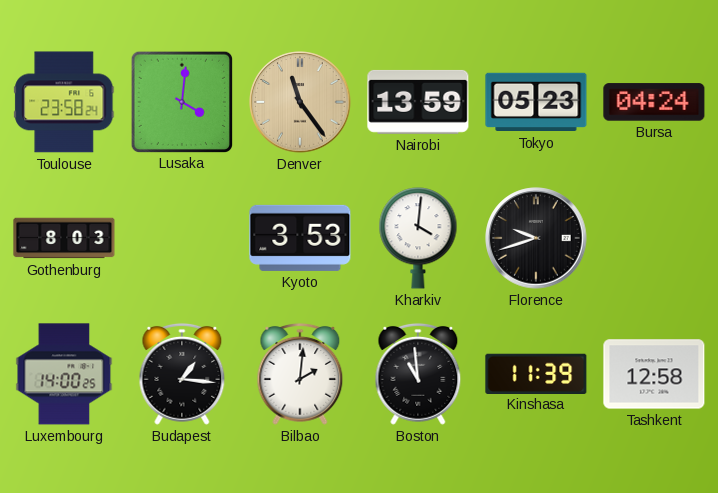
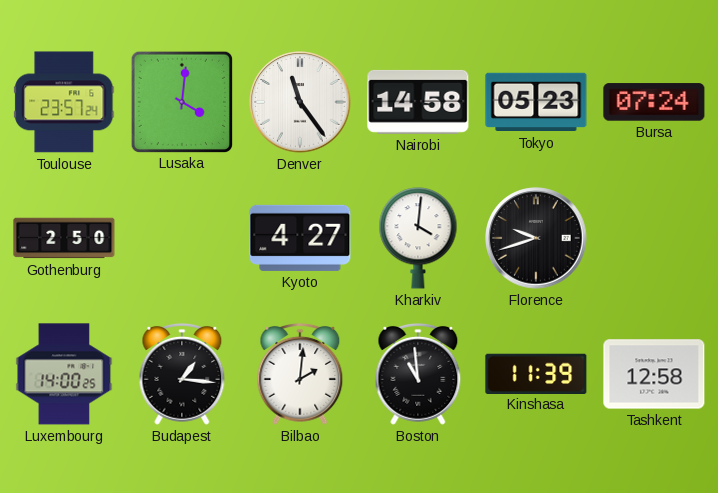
Toulouse: 23:58 -> 23:57
Denver dial: champagne -> white
Nairobi: 13:59 -> 14:58
Bursa: 04:24 -> 07:24
Gothenburg: 8:03 -> 2:50
Kyoto: 3:53 -> 4:27
